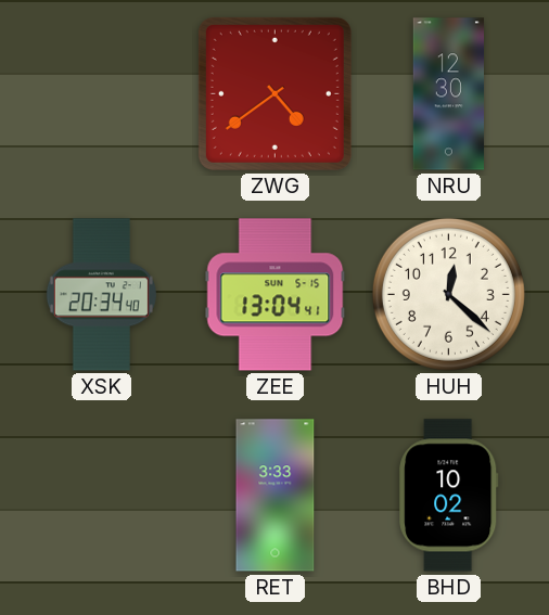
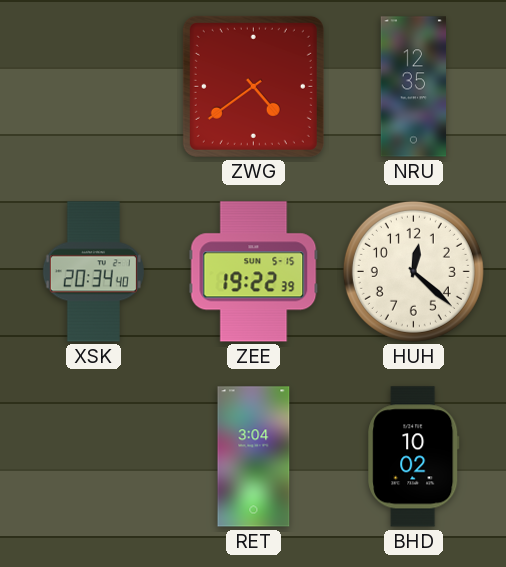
NRU: 12:30 -> 12:35
ZEE: 13:04 -> 19:22
RET: 3:33 -> 3:04
